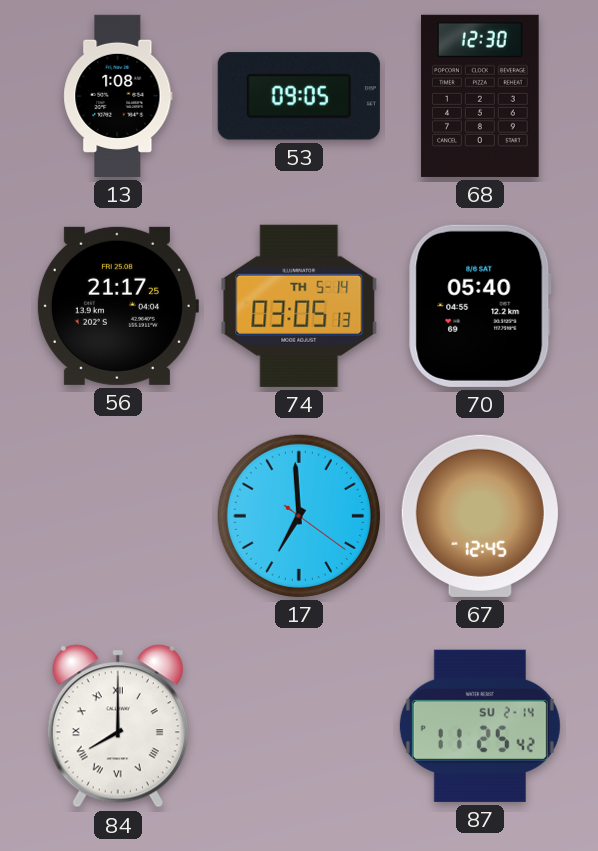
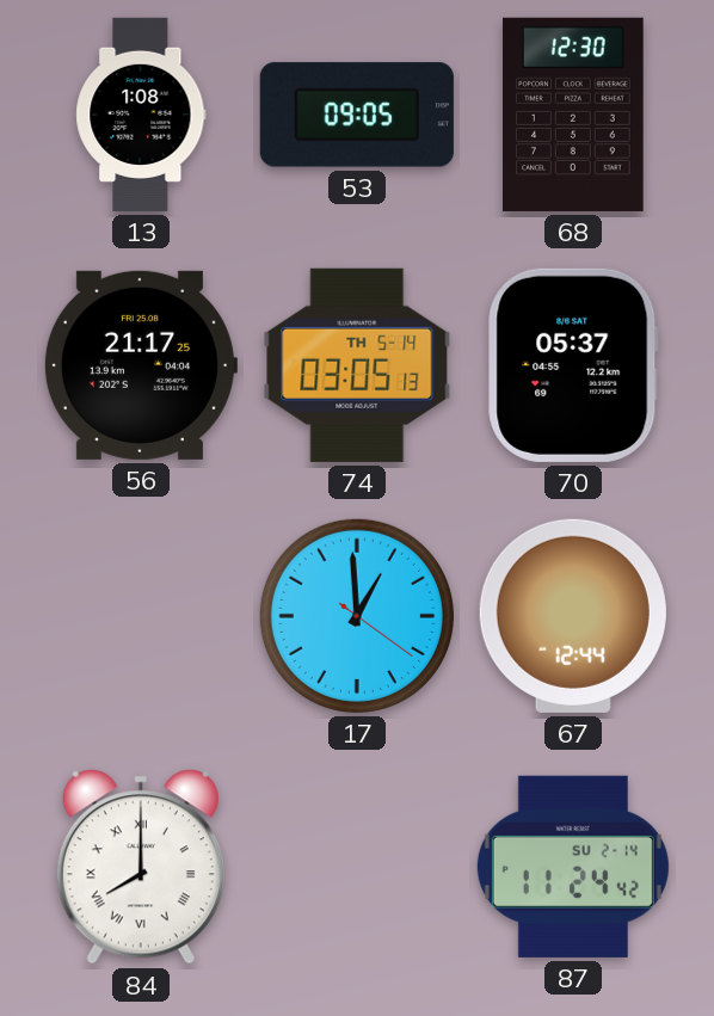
70: 05:40 -> 05:37
17: 6:59 -> 12:59
67: 12:45 -> 12:44
87: 11:25 -> 11:24
